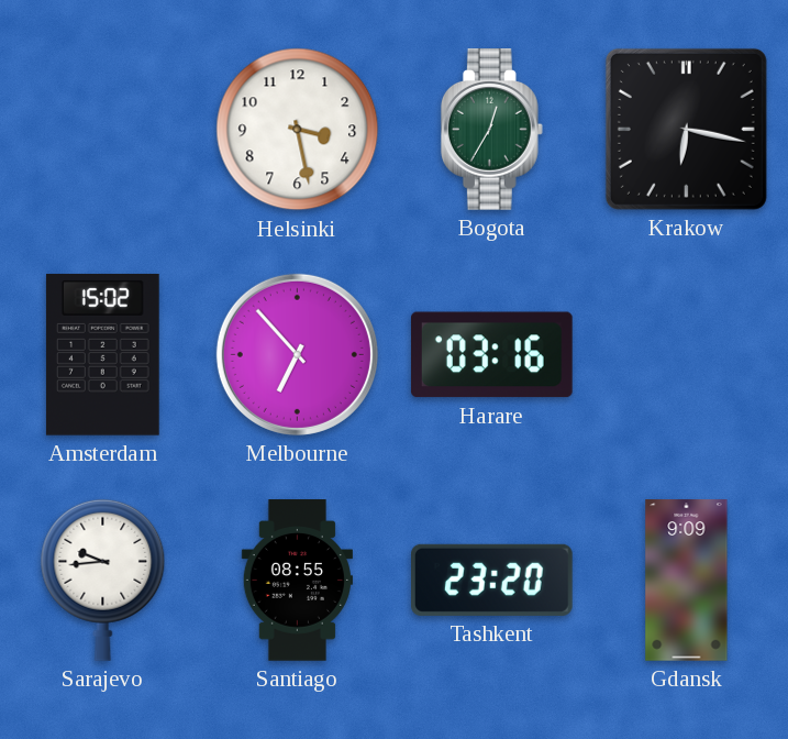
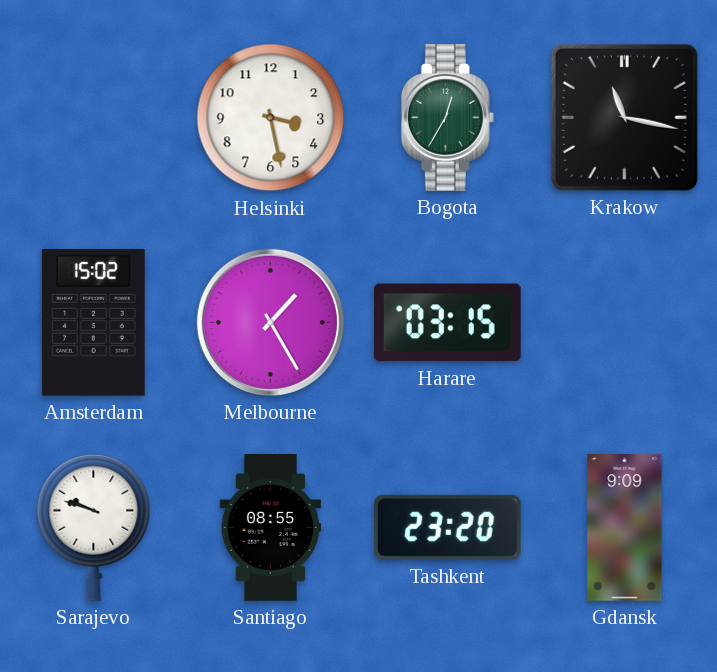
Krakow: 6:17 -> 11:17
Melbourne: 6:53 -> 1:25
Harare: 03:16 -> 03:15
Sarajevo: 9:44 -> 9:48
